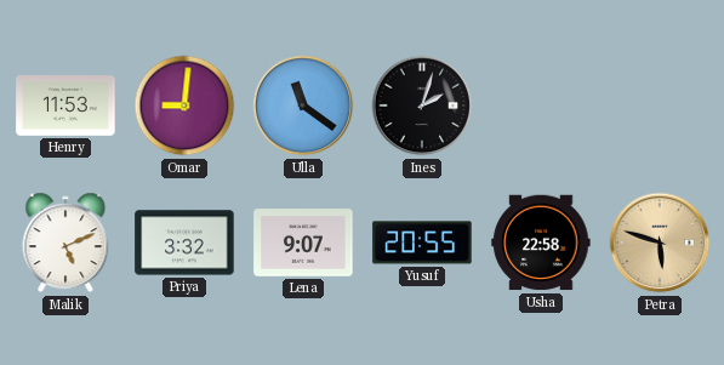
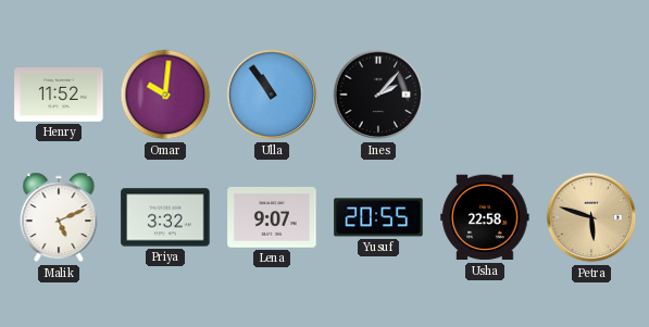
Henry: 11:53 -> 11:52
Omar: 9:01 -> 10:01
Ulla: 11:21 -> 10:54
Ines: 2:03 -> 2:07
